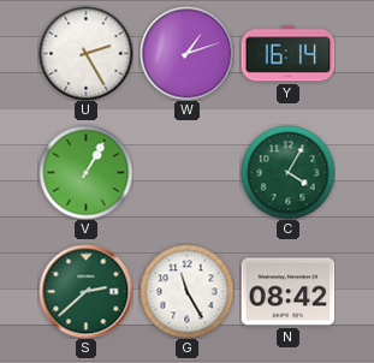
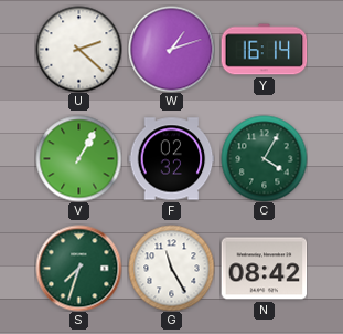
U: 2:25 -> 2:22
F: none -> 02:32
S: 2:38 -> 7:33
